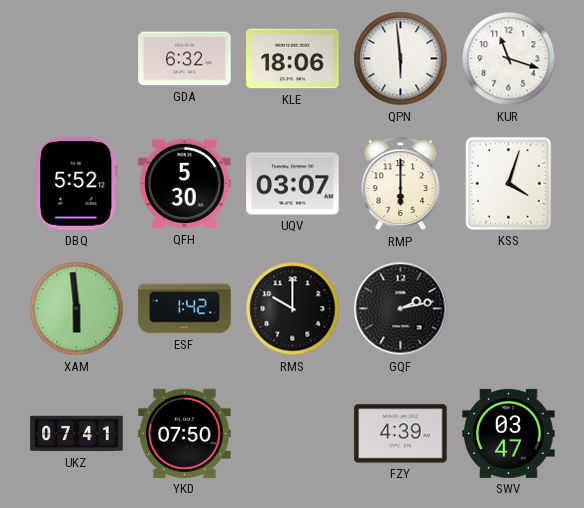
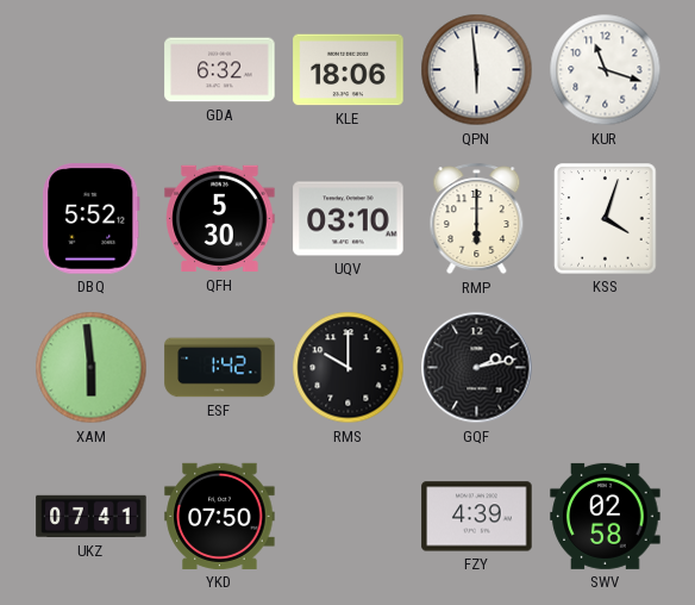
UQV: 03:07 -> 03:10
SWV: 03:47 -> 02:58
